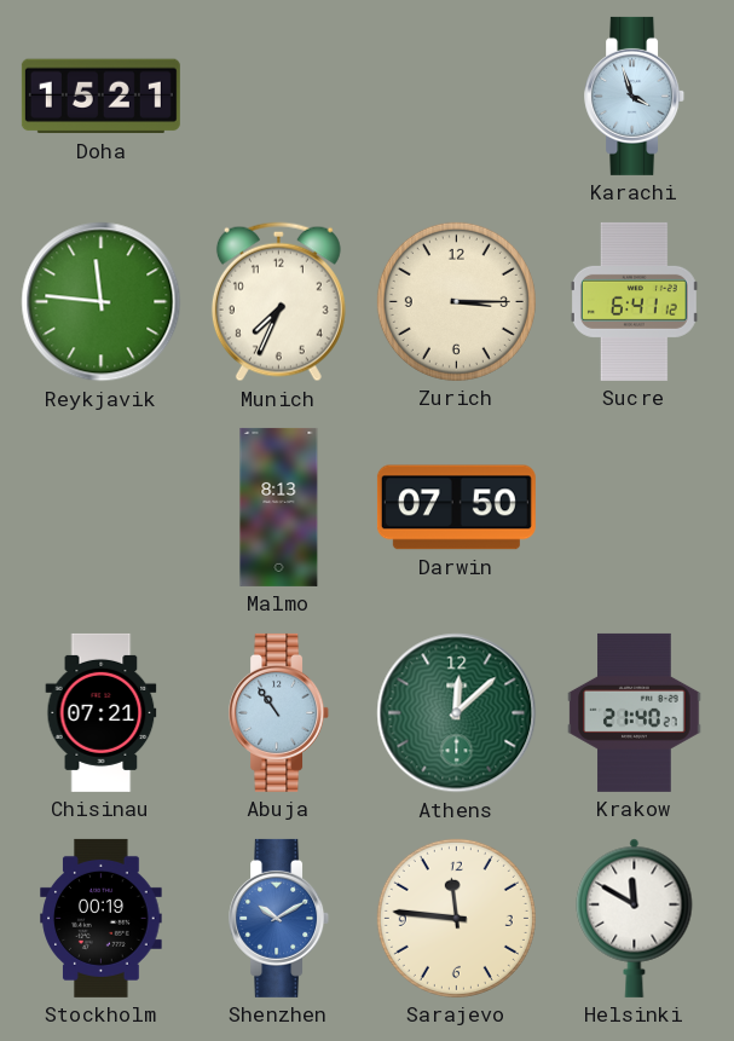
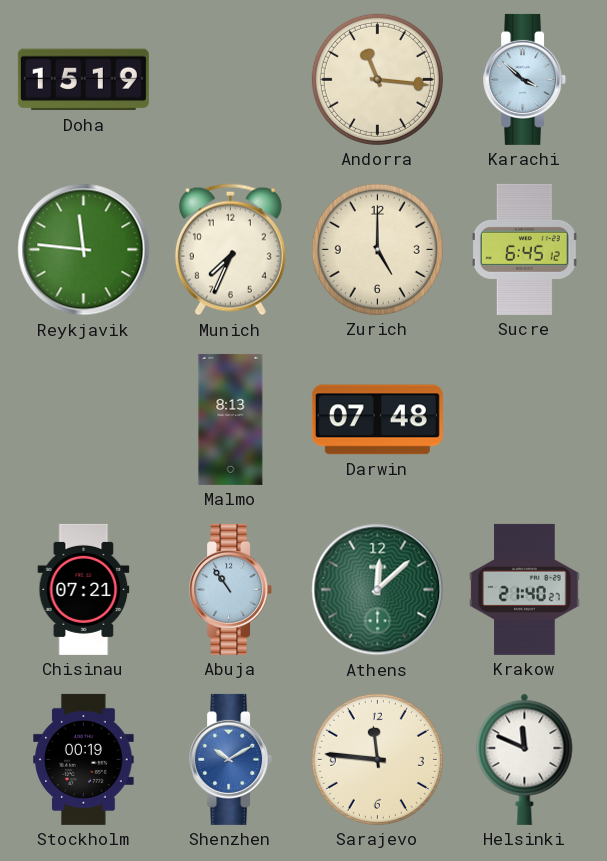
Doha: 15:21 -> 15:19
Andorra: none -> 11:16
Karachi: 3:57 -> 3:52
Zurich: 3:15 -> 5:00
Sucre: 6:41 -> 6:45
Darwin: 07:50 -> 07:48
Helsinki: 11:50 -> 11:49
